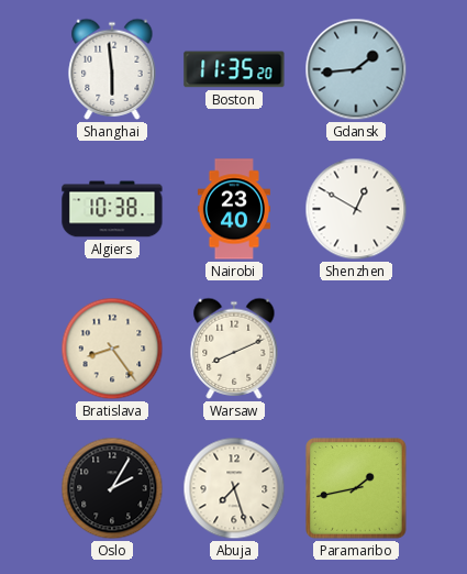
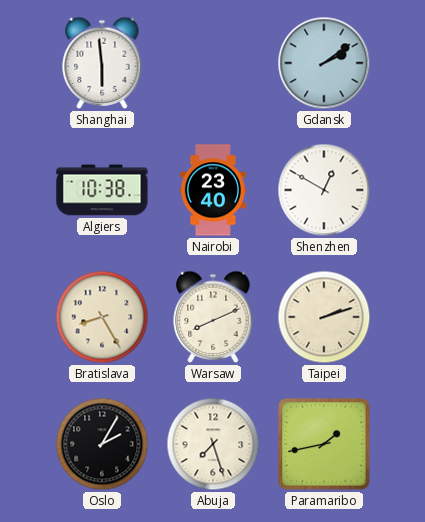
Boston: 11:35 -> none
Gdansk: 1:44 -> 2:09
Bratislava: 8:24 -> 8:25
Taipei: none -> 2:12
